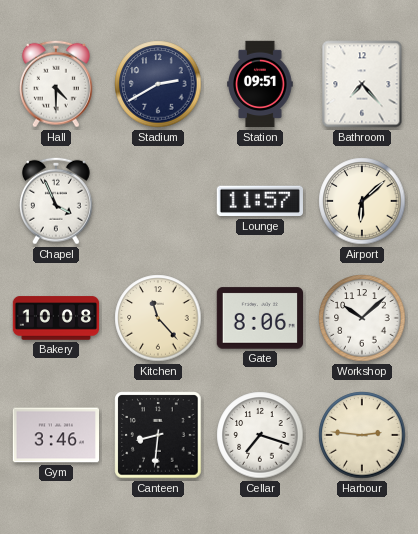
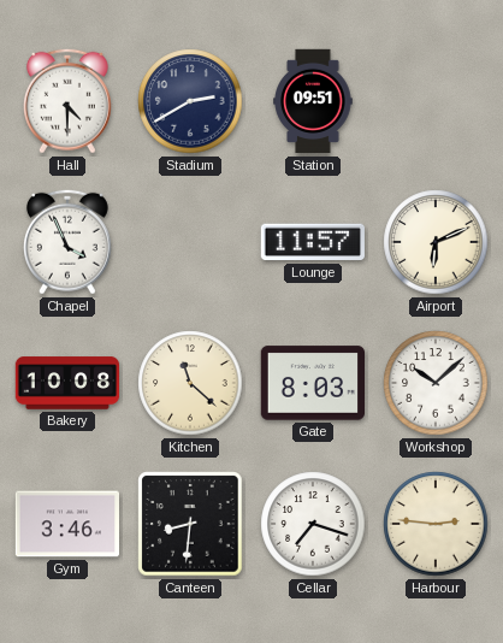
Bathroom: 7:23 -> none
Airport: 6:08 -> 6:11
Kitchen: 11:23 -> 11:22
Gate: 8:06 -> 8:03
